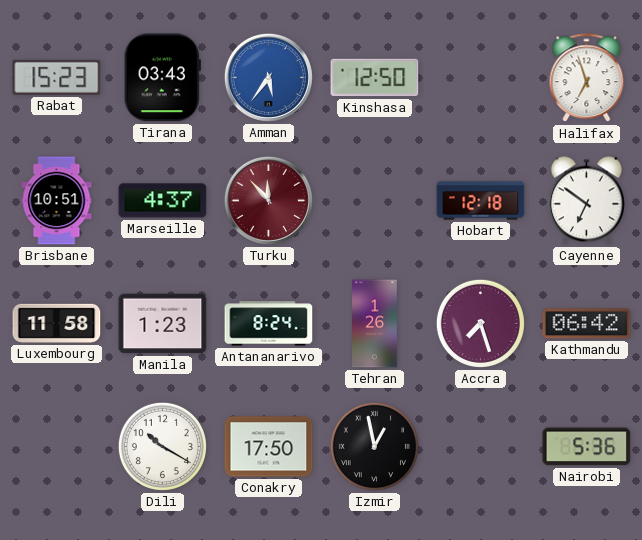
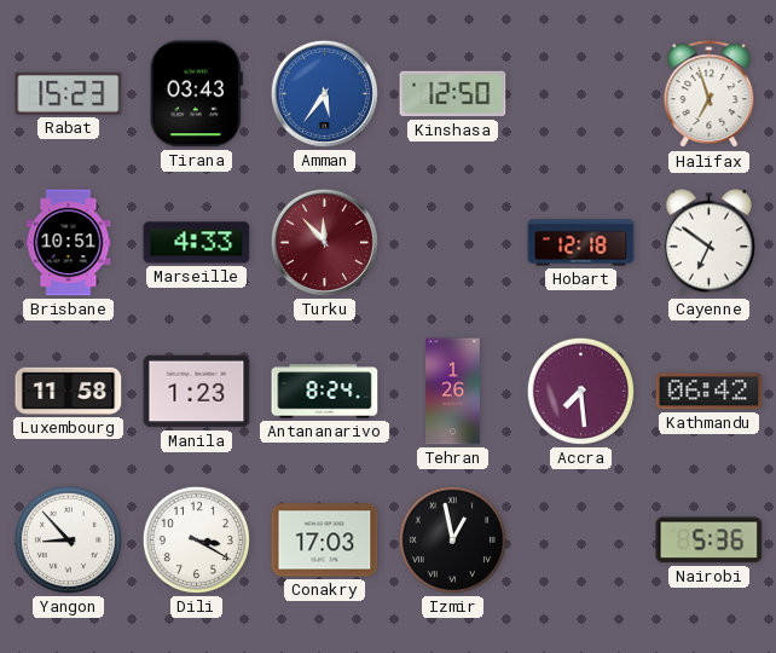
Marseille: 4:37 -> 4:33
Accra: 7:27 -> 7:29
Yangon: none -> 8:53
Dili: 10:20 -> 3:20
Conakry: 17:50 -> 17:03
